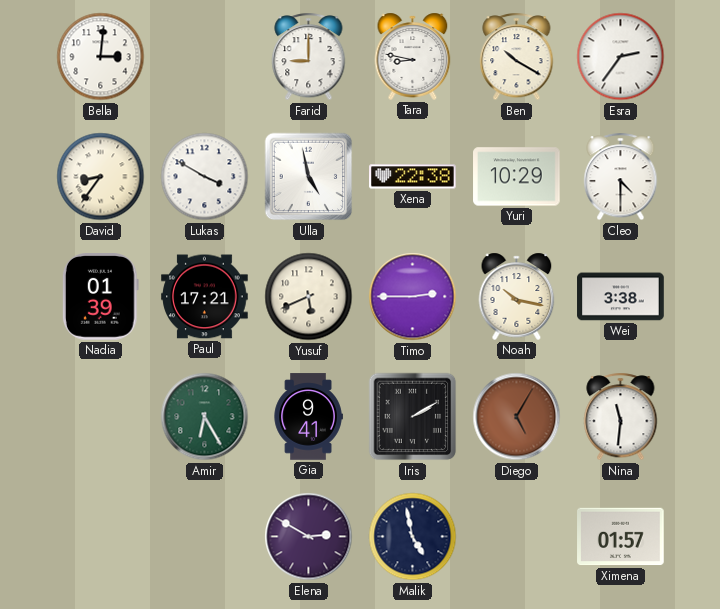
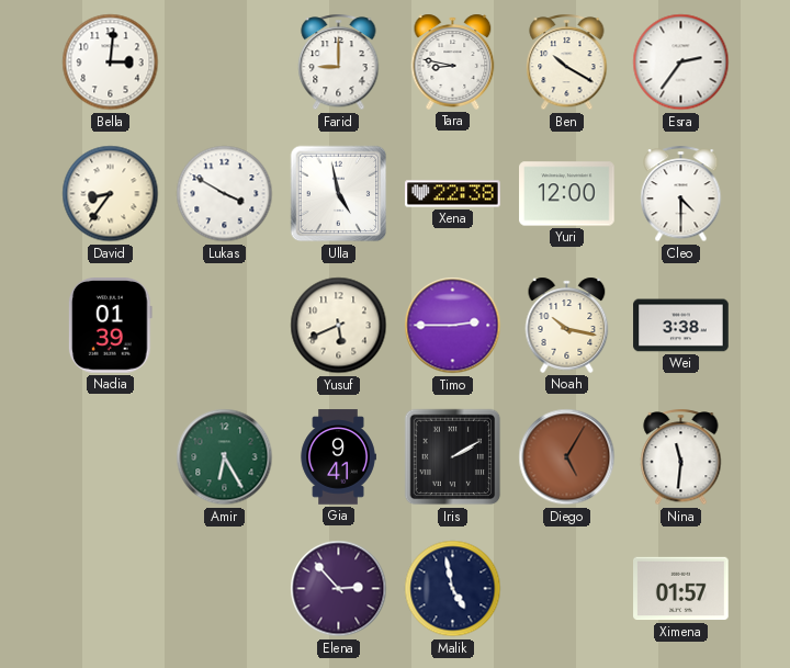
Yuri: 10:29 -> 12:00
Paul: 17:21 -> none
Elena: 2:50 -> 2:53
